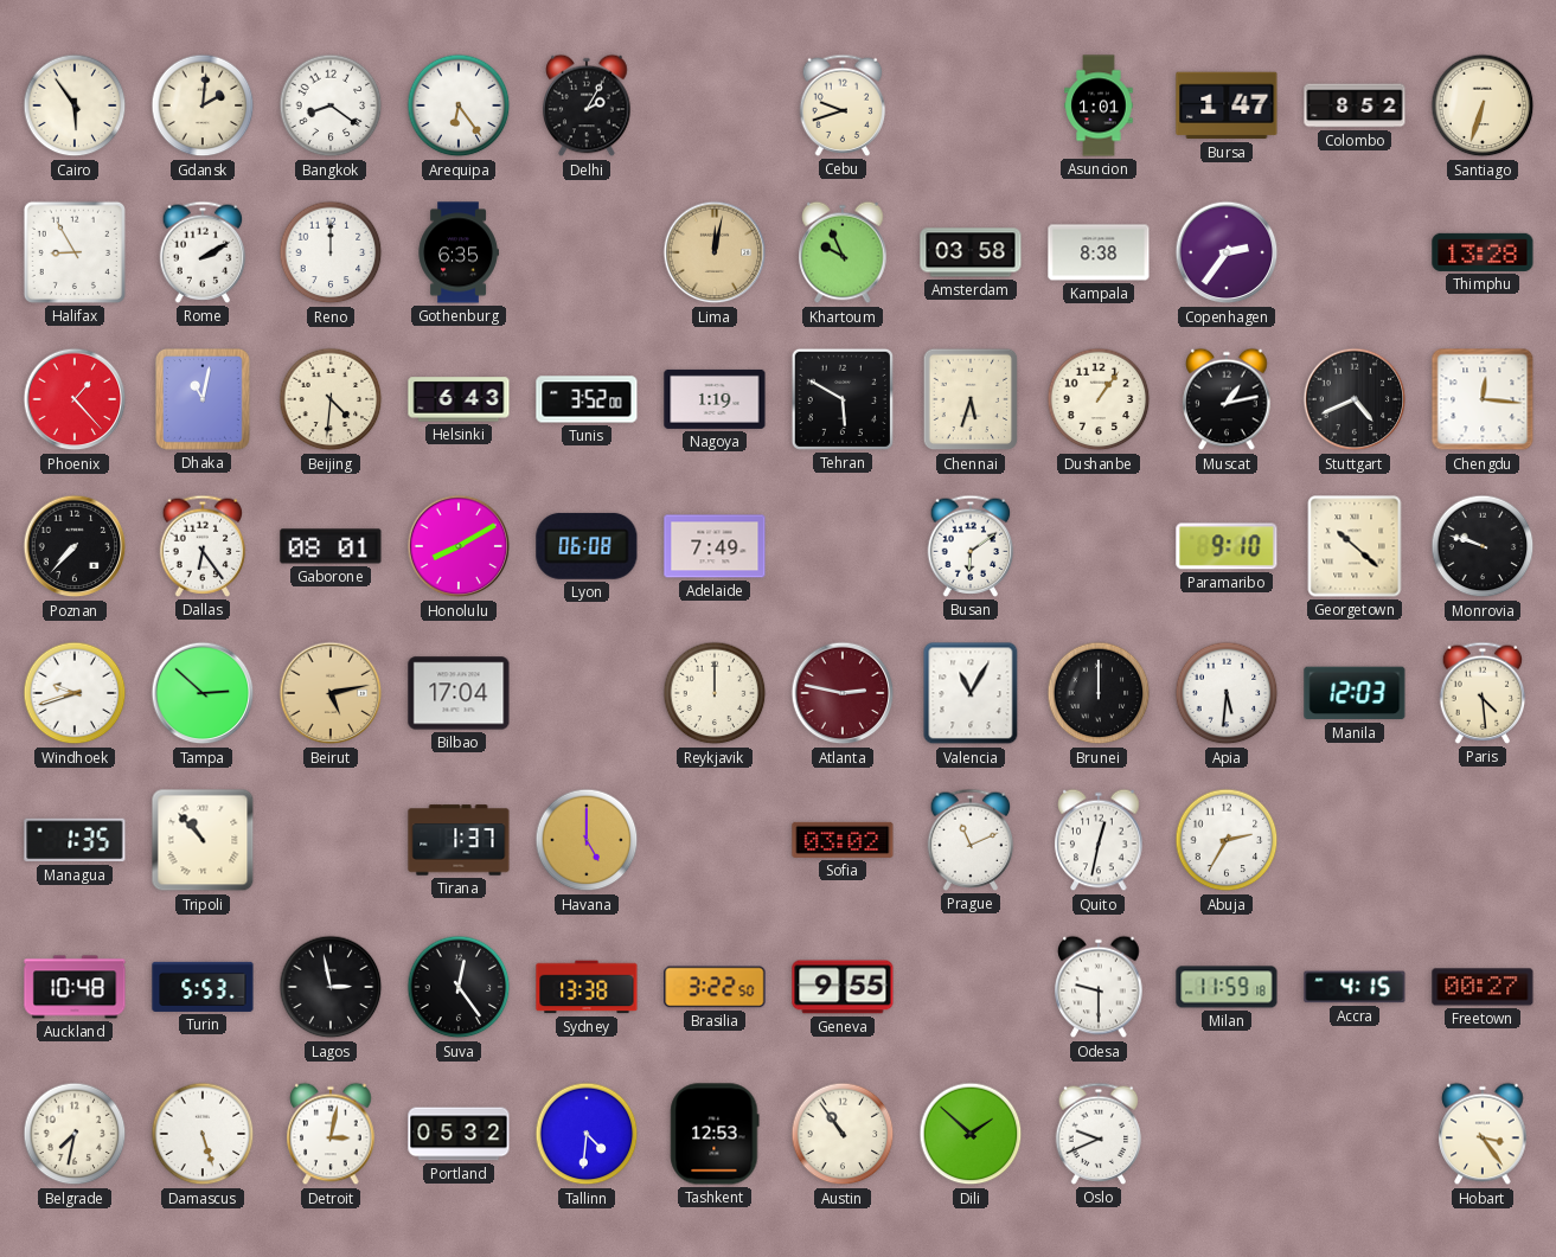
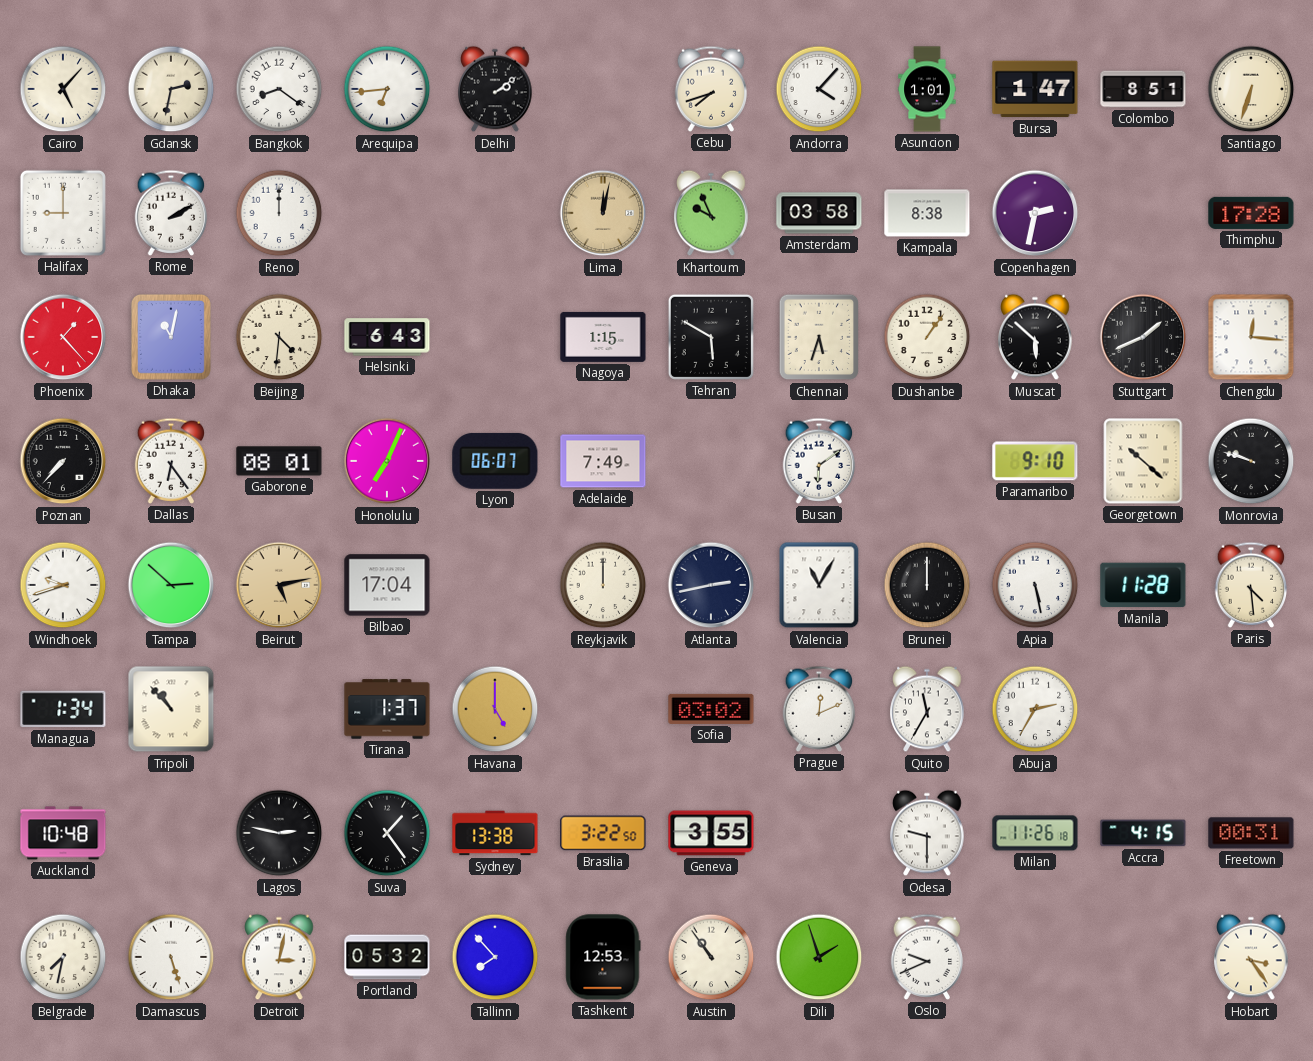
Cairo: 5:54 -> 5:07
Gdansk: 2:01 -> 2:32
Arequipa: 6:24 -> 6:44
Delhi: 2:05 -> 2:09
Cebu: 9:42 -> 7:42
Andorra: none -> 4:07
Colombo: 8:52 -> 8:51
Halifax: 8:55 -> 9:00
Gothenburg: 6:35 -> none
Copenhagen: 2:36 -> 2:32
Thimphu: 13:28 -> 17:28
Tunis: 3:52 -> none
Nagoya: 1:19 -> 1:15
Muscat: 1:13 -> 5:52
Stuttgart: 4:41 -> 1:41
Honolulu: 8:10 -> 7:04
Lyon: 06:08 -> 06:07
Atlanta: 2:47 -> 2:43
Atlanta dial: burgundy -> navy
Apia: 5:31 -> 5:28
Manila: 12:03 -> 11:28
Managua: 1:35 -> 1:34
Prague: 11:11 -> 12:11
Quito: 12:32 -> 11:35
Turin: 5:53 -> none
Lagos: 2:58 -> 2:47
Suva: 12:24 -> 1:24
Geneva: 9:55 -> 3:55
Milan: 11:59 -> 11:26
Freetown: 00:27 -> 00:31
Tallinn: 4:31 -> 7:53
Dili: 1:52 -> 1:57
